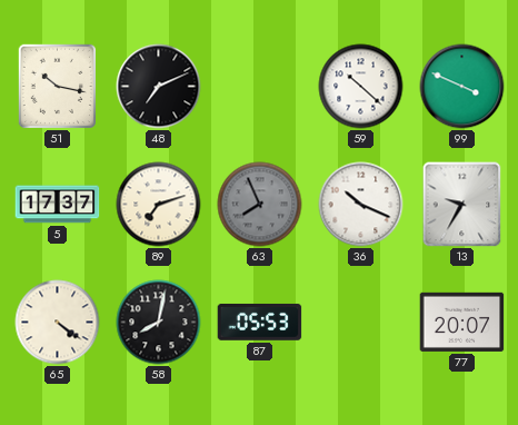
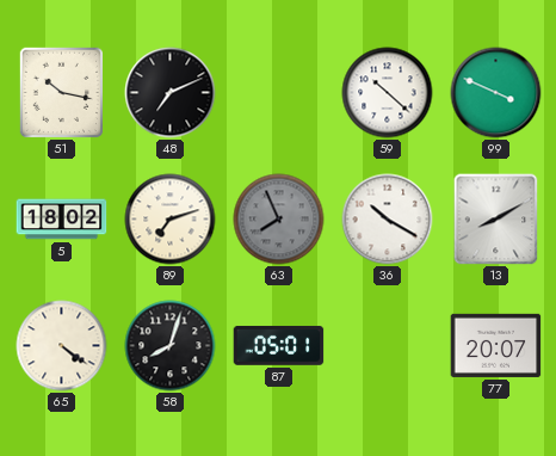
5: 17:37 -> 18:02
36: 10:19 -> 10:20
13: 9:35 -> 8:10
58: 8:02 -> 8:03
87: 05:53 -> 05:01
